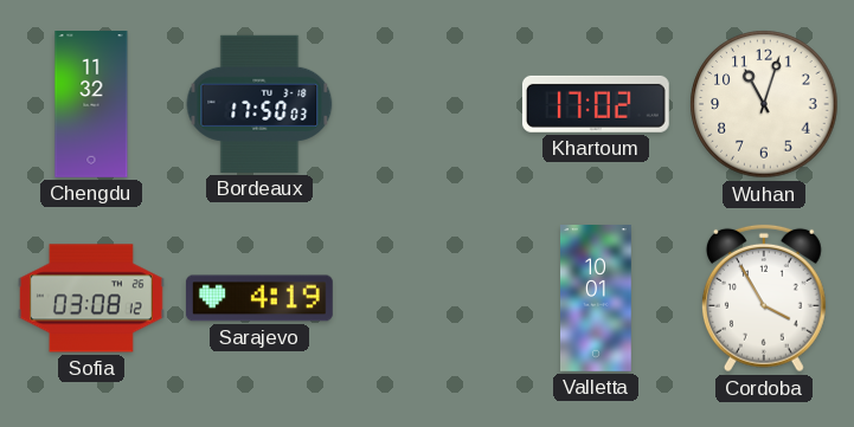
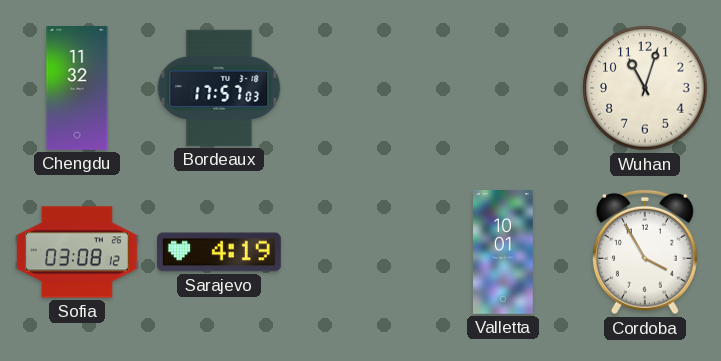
Bordeaux: 17:50 -> 17:57
Khartoum: 17:02 -> none
